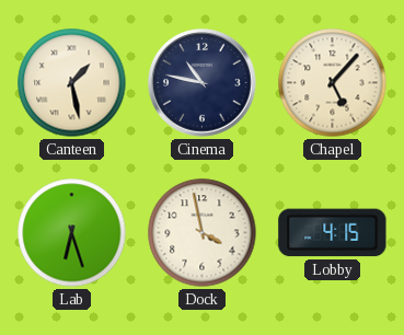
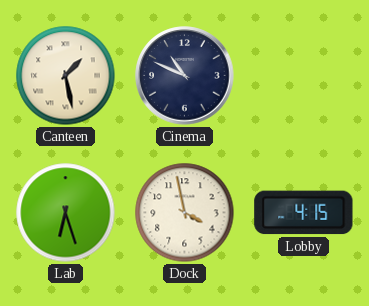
Cinema: 10:47 -> 10:49
Chapel: 5:07 -> none
